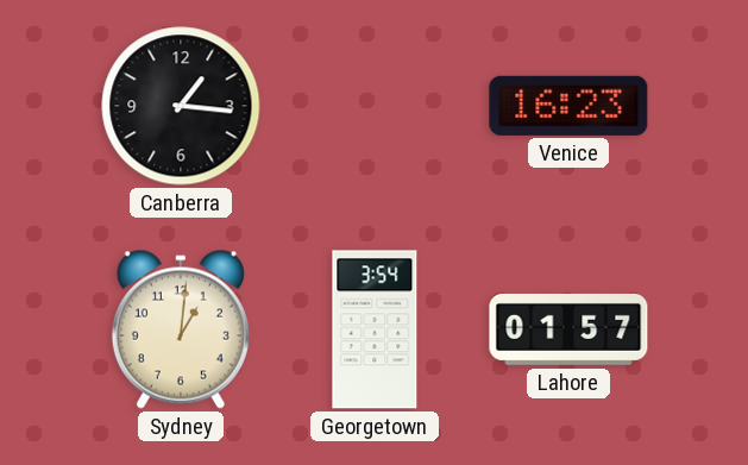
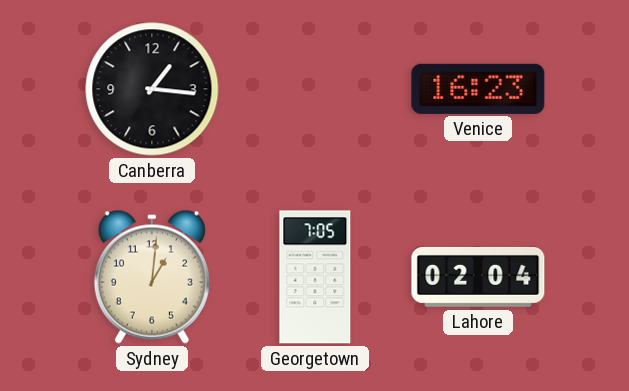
Georgetown: 3:54 -> 7:05
Lahore: 01:57 -> 02:04
